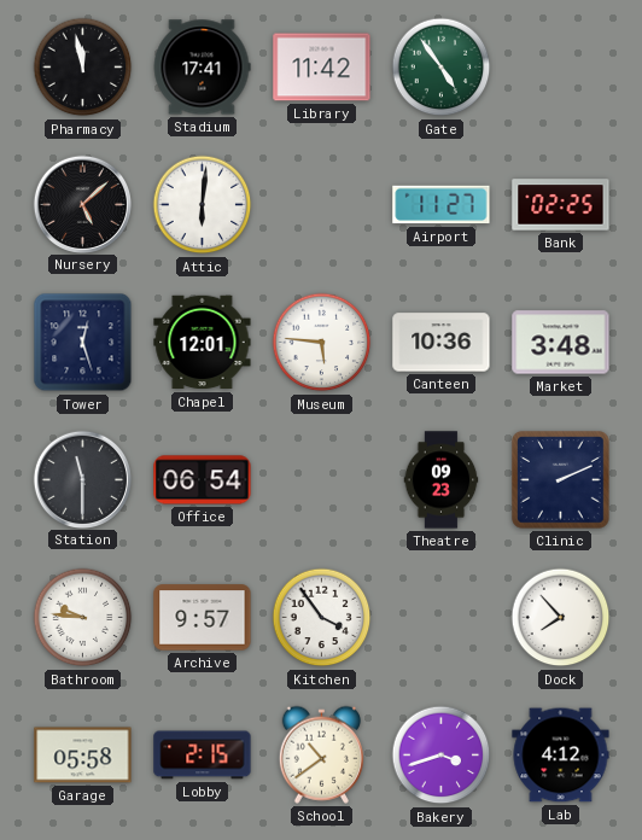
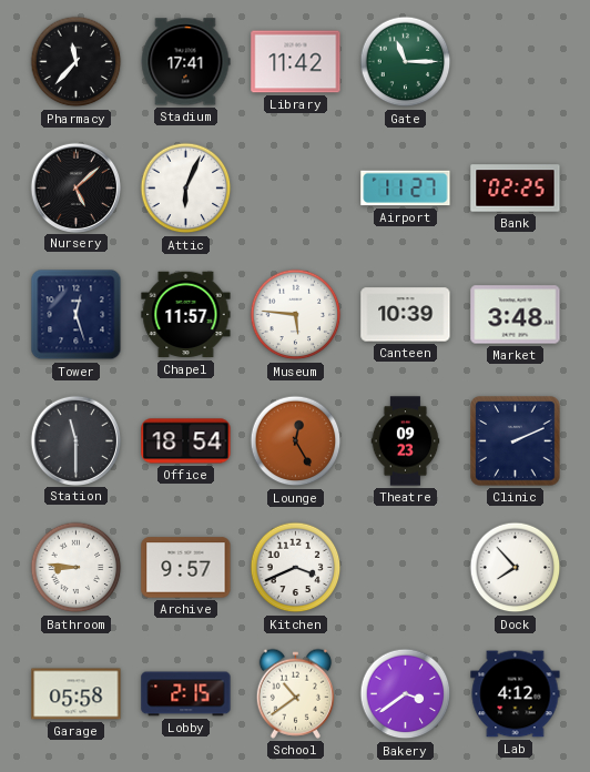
Pharmacy: 11:58 -> 11:37
Gate: 4:54 -> 11:15
Attic: 6:01 -> 6:04
Chapel: 12:01 -> 11:57
Canteen: 10:36 -> 10:39
Office: 06:54 -> 18:54
Lounge: none -> 12:25
Bathroom: 9:46 -> 8:46
Kitchen: 3:54 -> 3:41
Bakery: 3:42 -> 3:39
